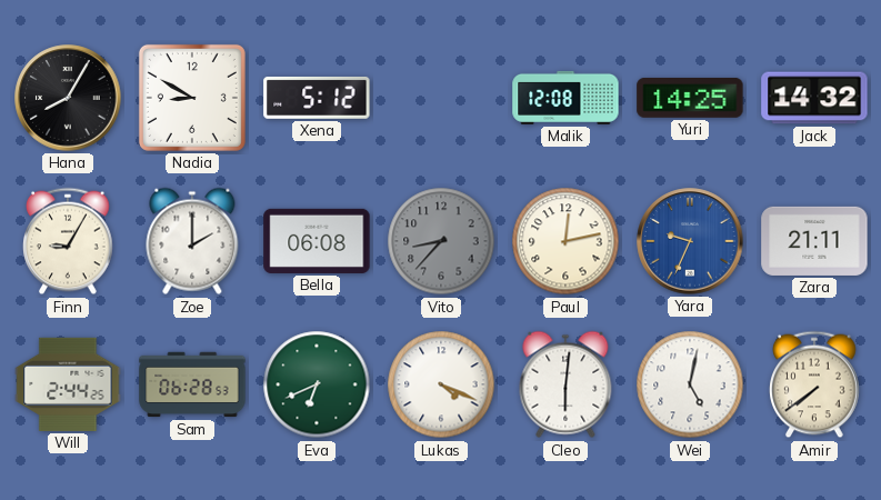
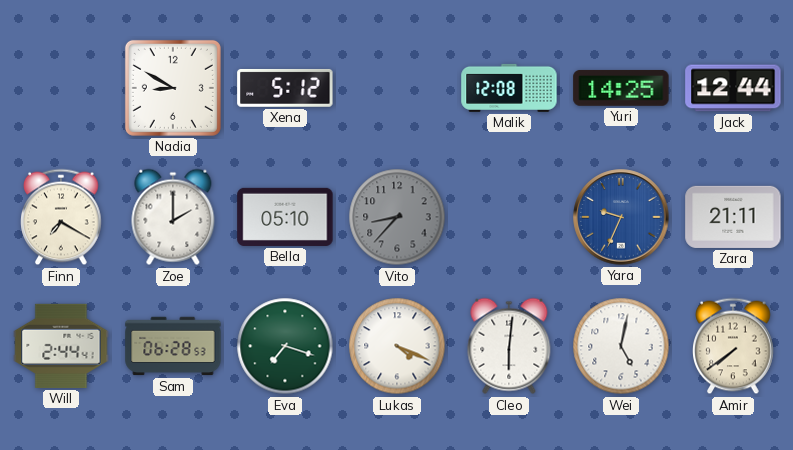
Hana: 8:05 -> none
Jack: 14:32 -> 12:44
Finn: 9:05 -> 7:20
Bella: 06:08 -> 05:10
Paul: 12:13 -> none
Will: 2:44:25 -> 2:44:41
Eva: 6:41 -> 7:18
